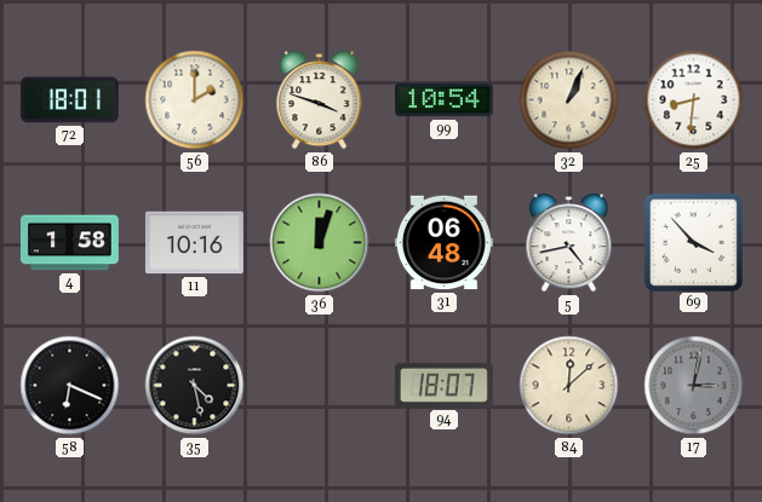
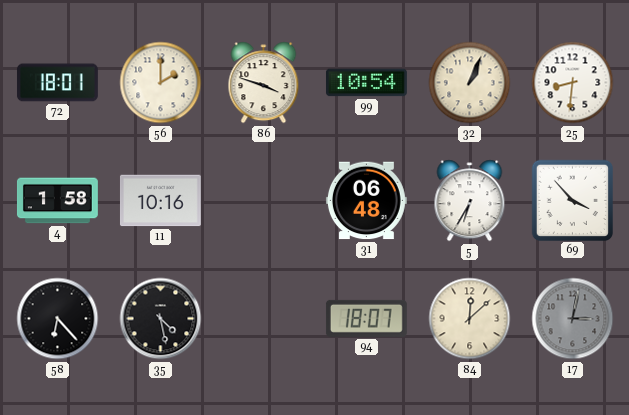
36: 12:03 -> none
5: 4:43 -> 6:35
58: 6:19 -> 6:23
